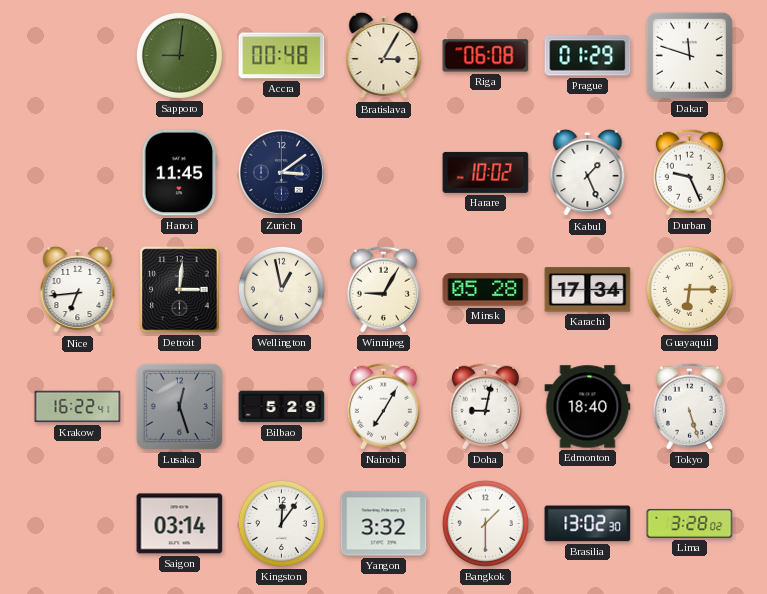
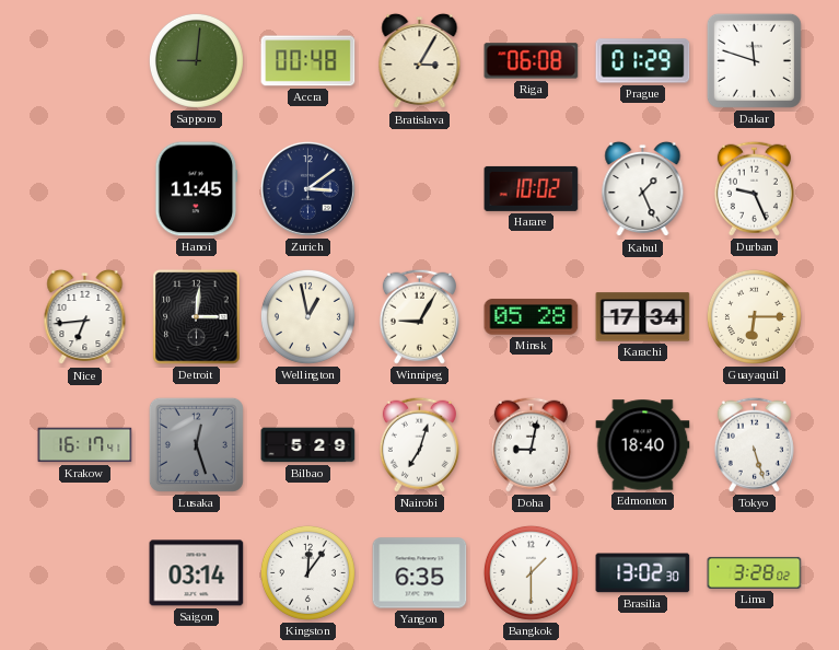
Krakow: 16:22 -> 16:17
Nairobi: 7:05 -> 7:03
Yangon: 3:32 -> 6:35
